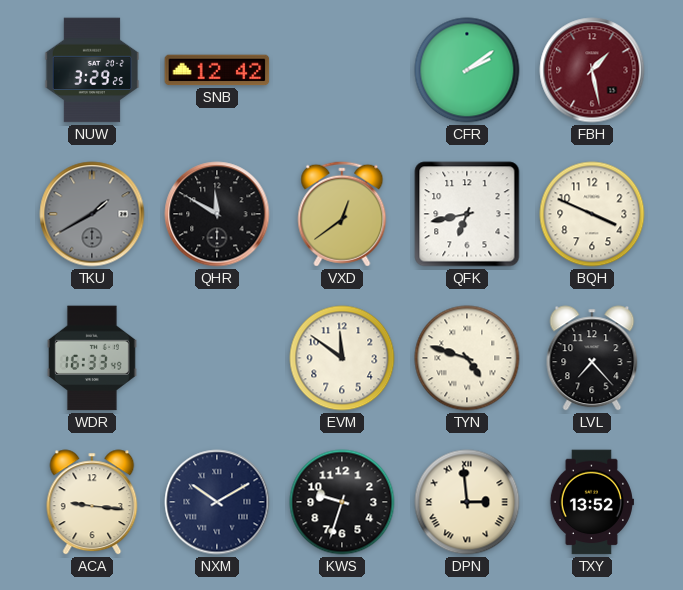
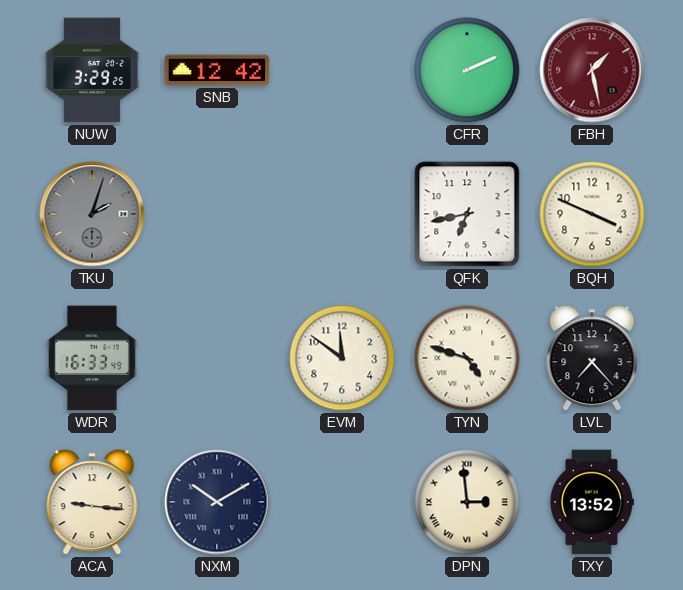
CFR: 2:09 -> 2:11
TKU: 1:40 -> 2:03
QHR: 11:50 -> none
VXD: 12:39 -> none
KWS: 9:33 -> none
